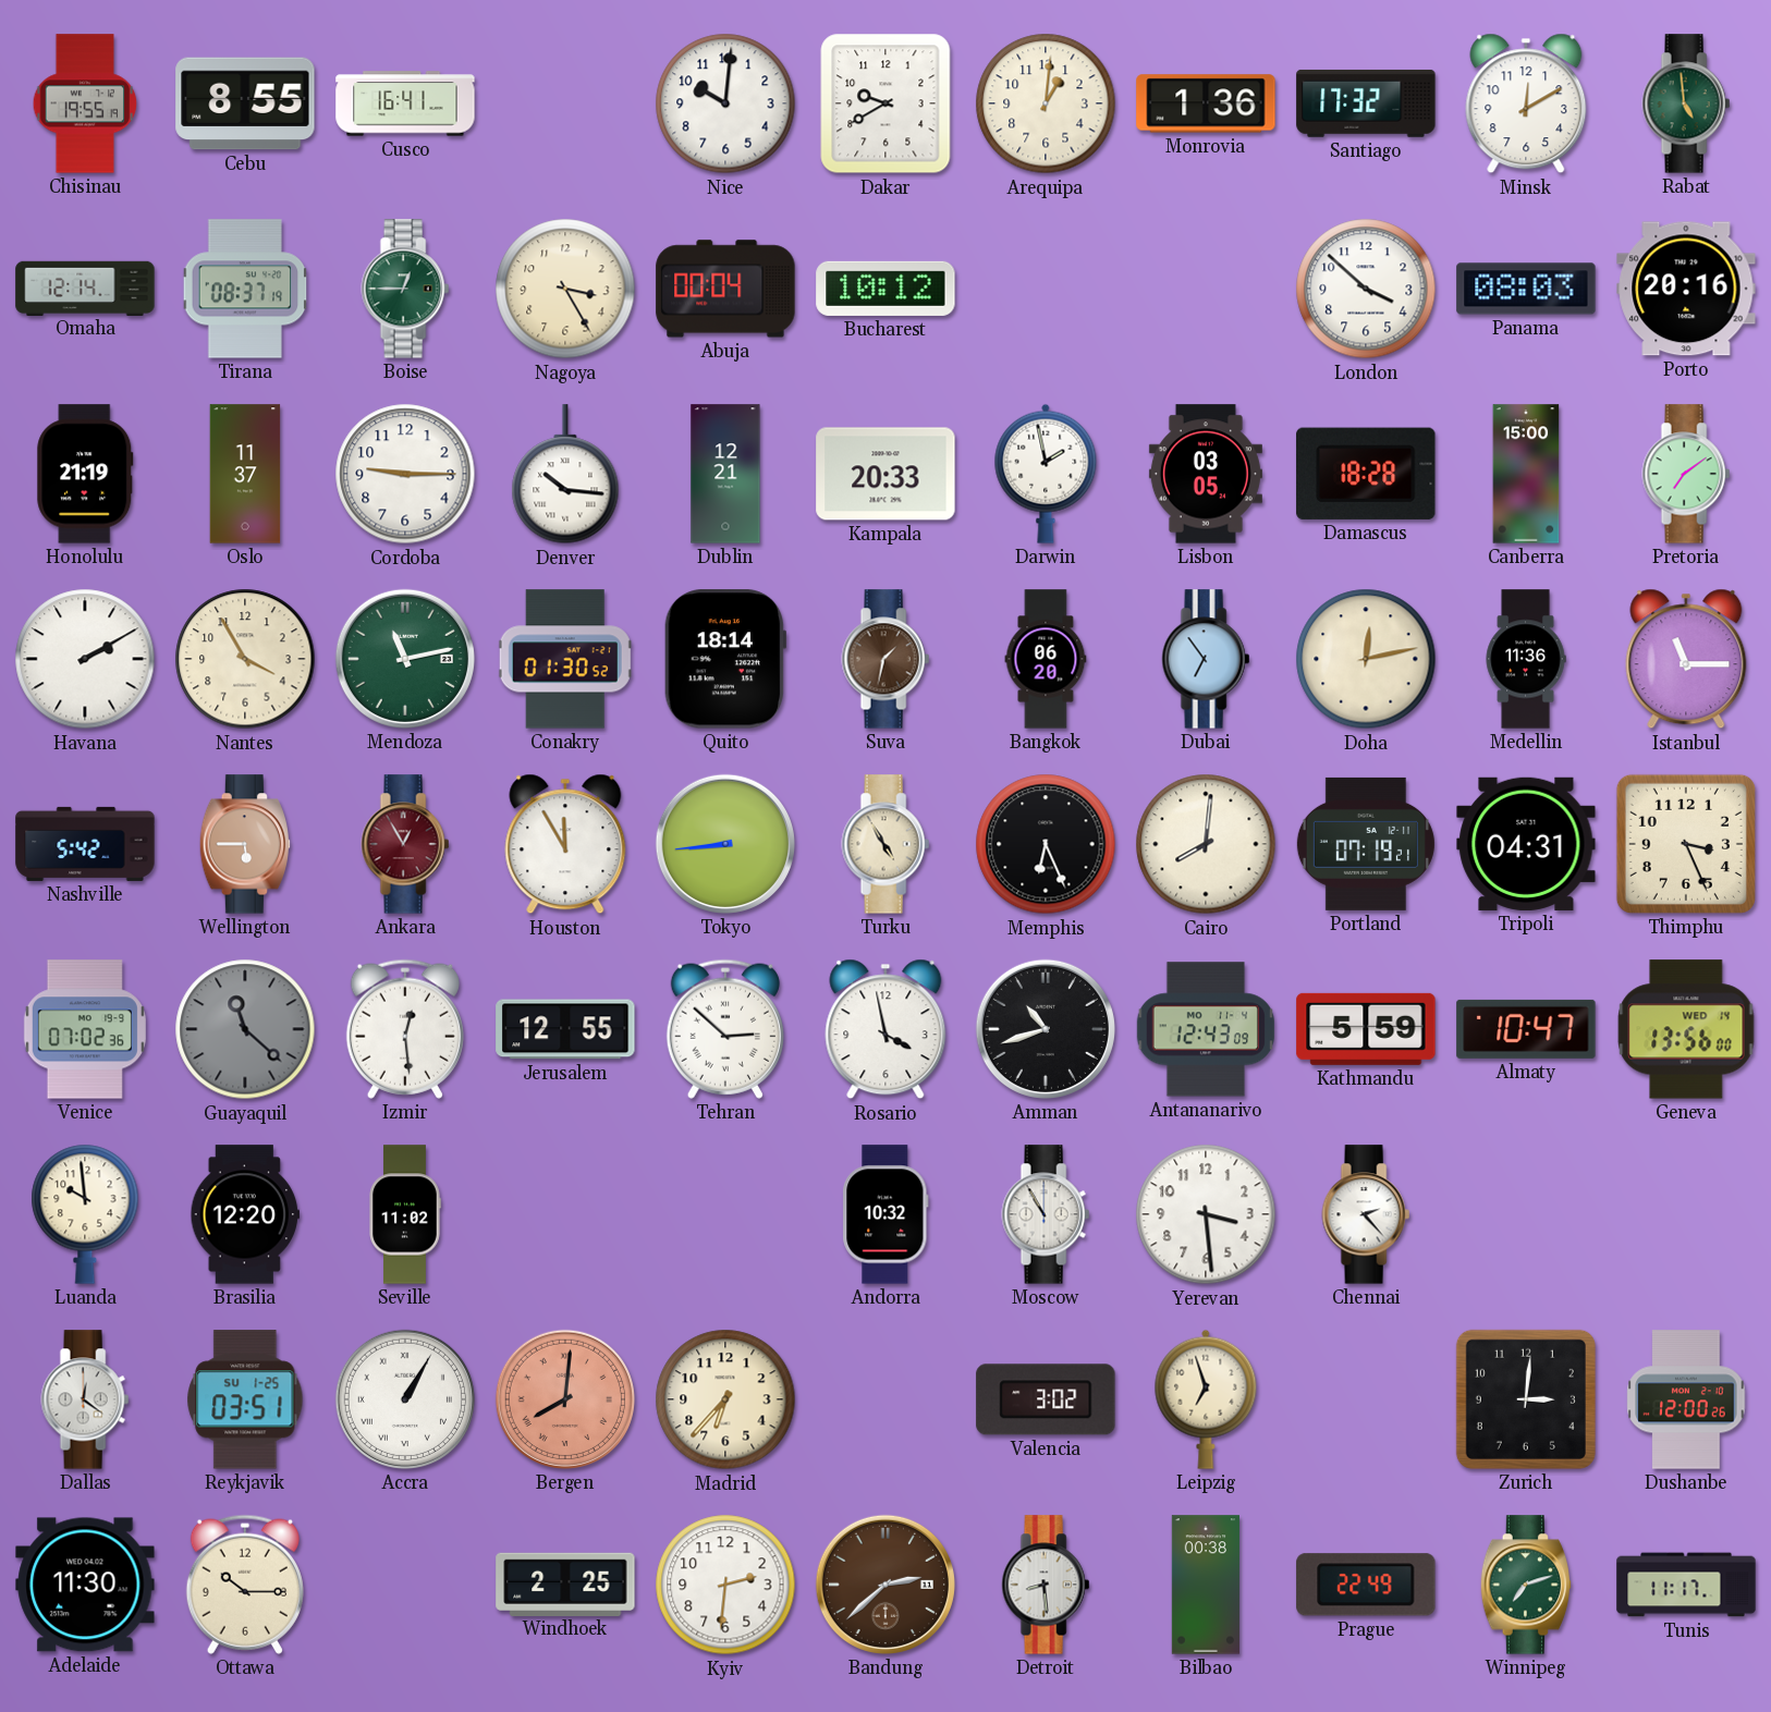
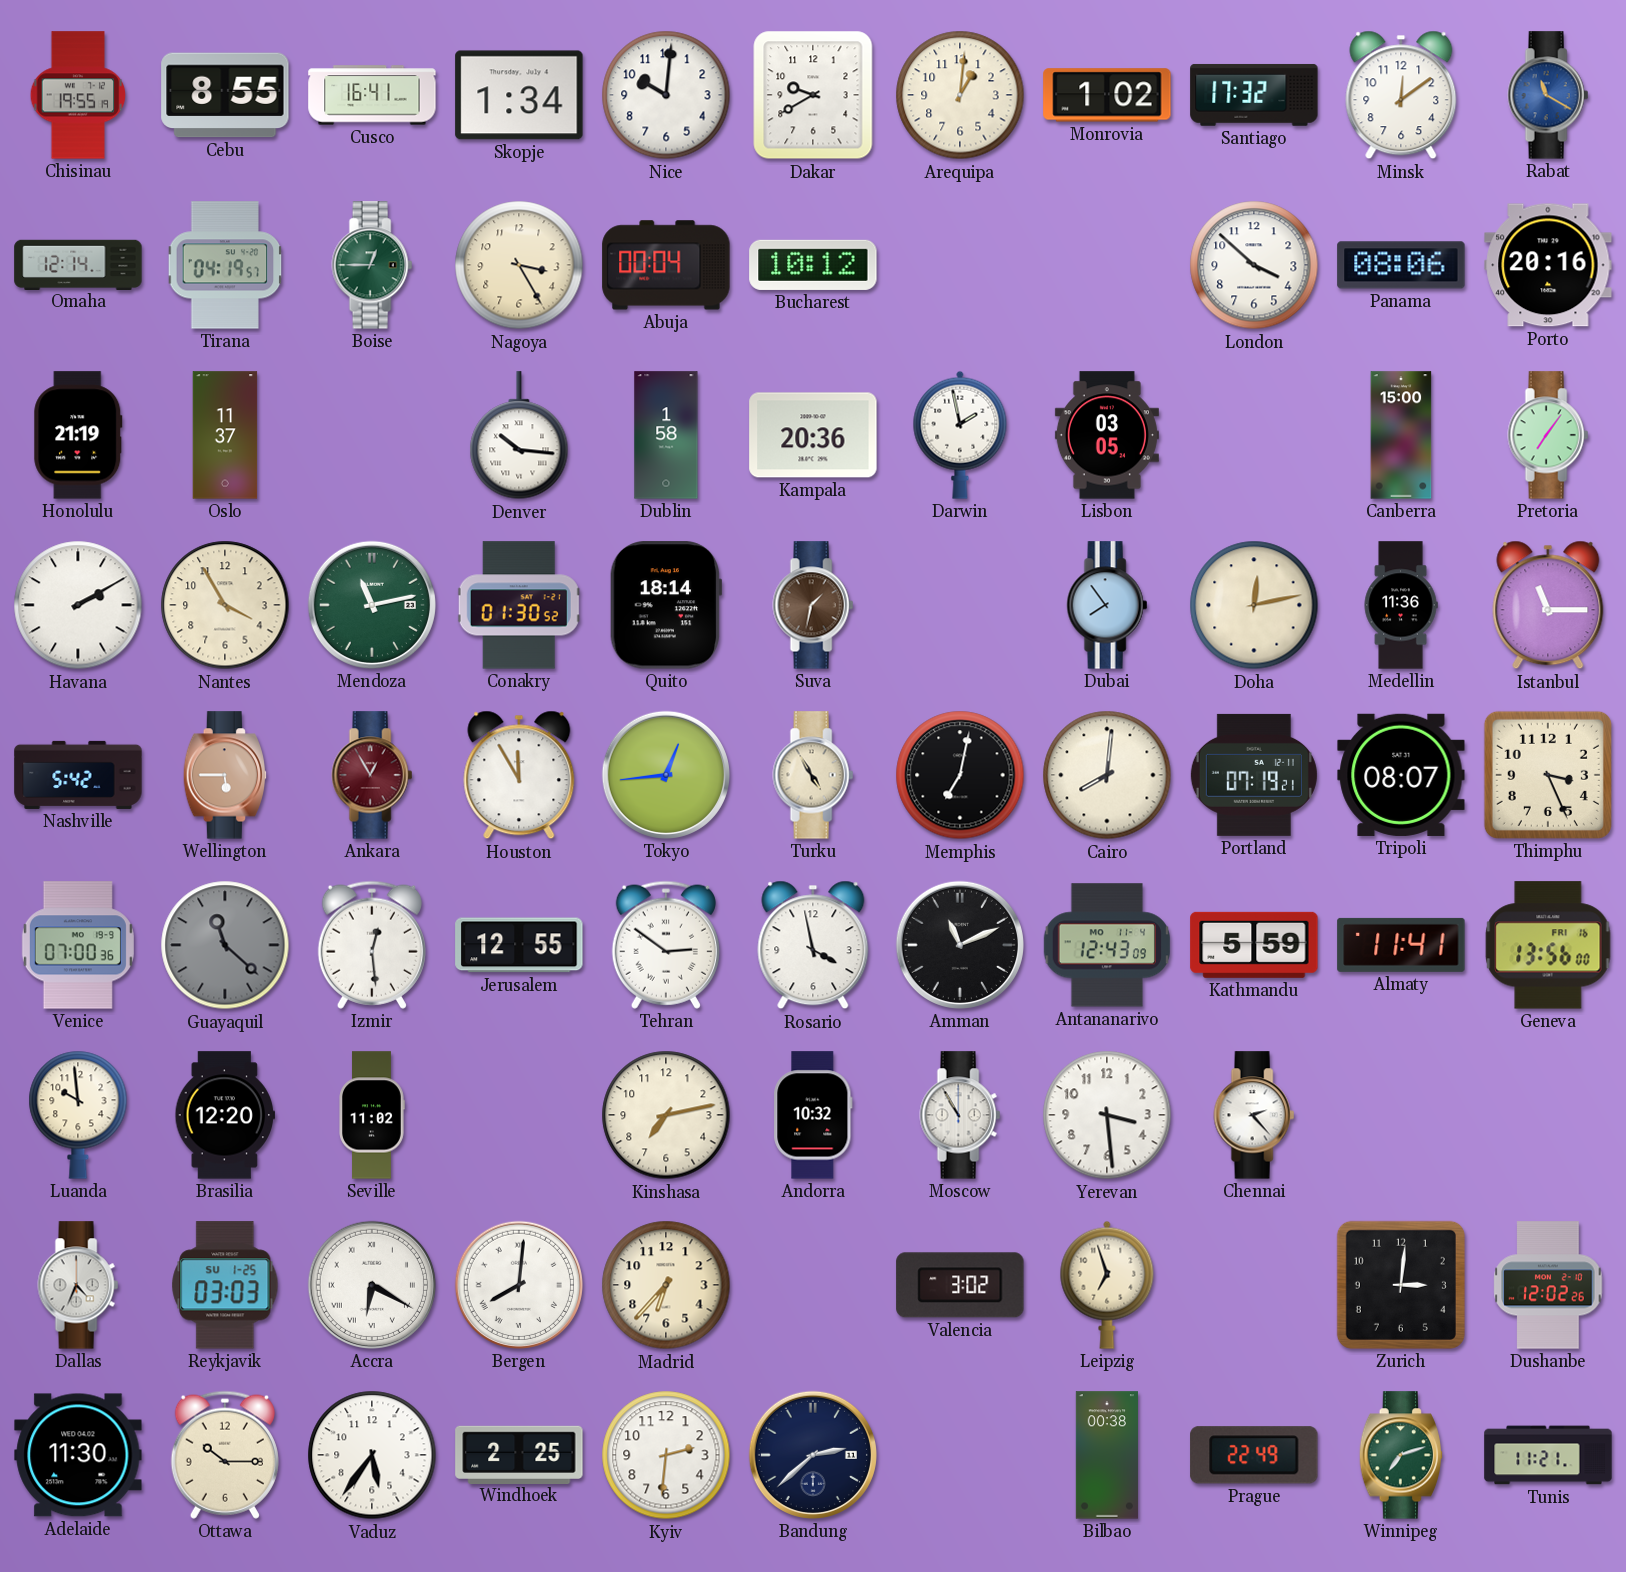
Skopje: none -> 1:34
Monrovia: 1:36 -> 1:02
Minsk: 12:10 -> 12:09
Rabat: 4:59 -> 11:20
Rabat dial: green -> blue
Tirana: 08:37 -> 04:19
Panama: 08:03 -> 08:06
Cordoba: 9:15 -> none
Dublin: 12:21 -> 1:58
Kampala: 20:33 -> 20:36
Damascus: 18:28 -> none
Pretoria: 7:09 -> 7:06
Bangkok: 06:20 -> none
Dubai: 6:54 -> 7:54
Tokyo: 8:44 -> 12:44
Memphis: 6:26 -> 7:02
Tripoli: 04:31 -> 08:07
Venice: 07:02 -> 07:00
Tehran: 2:52 -> 2:51
Amman: 10:42 -> 11:11
Almaty: 10:47 -> 11:41
Geneva date: WED 14 -> FRI 16
Kinshasa: none -> 7:13
Dallas: 12:21 -> 4:34
Reykjavik: 03:51 -> 03:03
Accra: 1:05 -> 6:20
Bergen dial: salmon -> white
Dushanbe: 12:00 -> 12:02
Vaduz: none -> 5:36
Bandung dial: brown -> navy
Detroit: 8:29 -> none
Tunis: 11:17 -> 11:21
